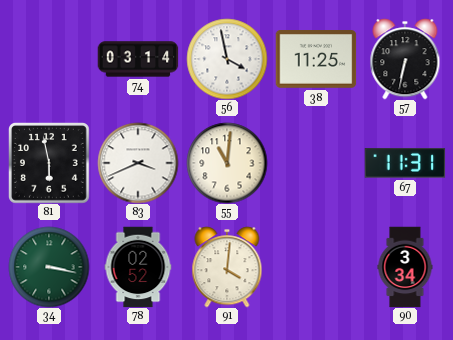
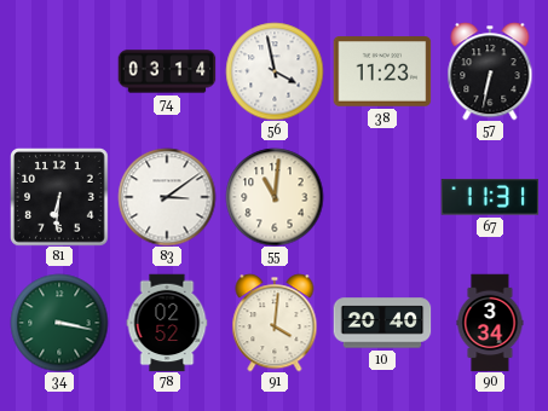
38: 11:25 -> 11:23
81: 5:58 -> 6:31
83: 3:41 -> 3:09
10: none -> 20:40
